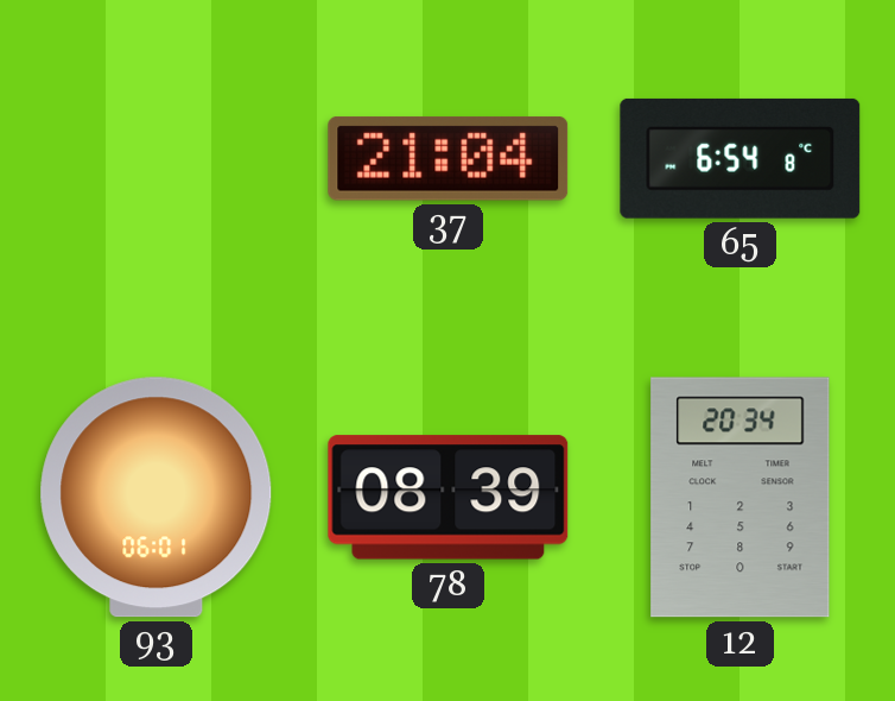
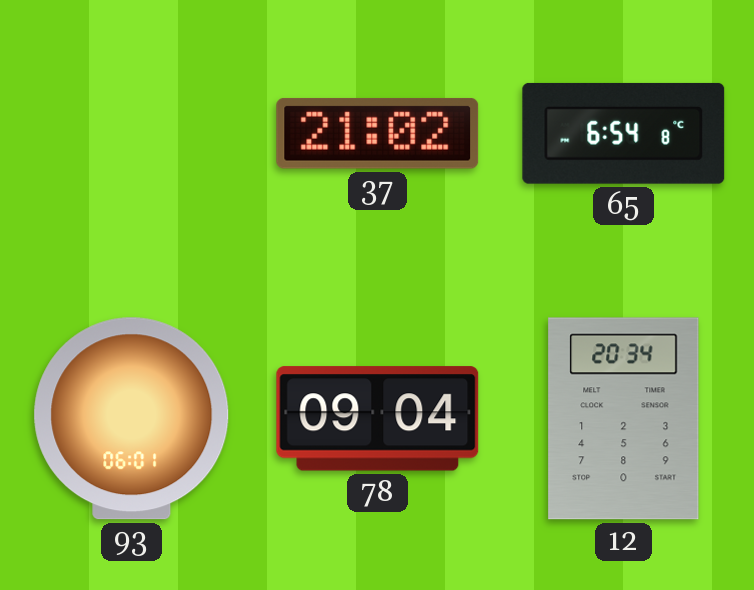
37: 21:04 -> 21:02
78: 08:39 -> 09:04
